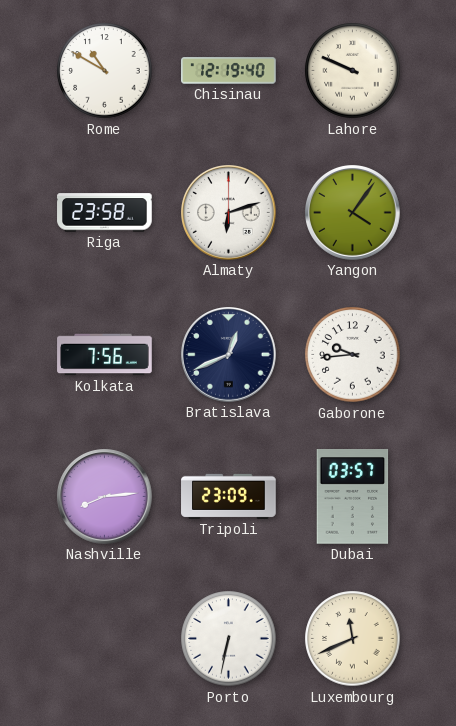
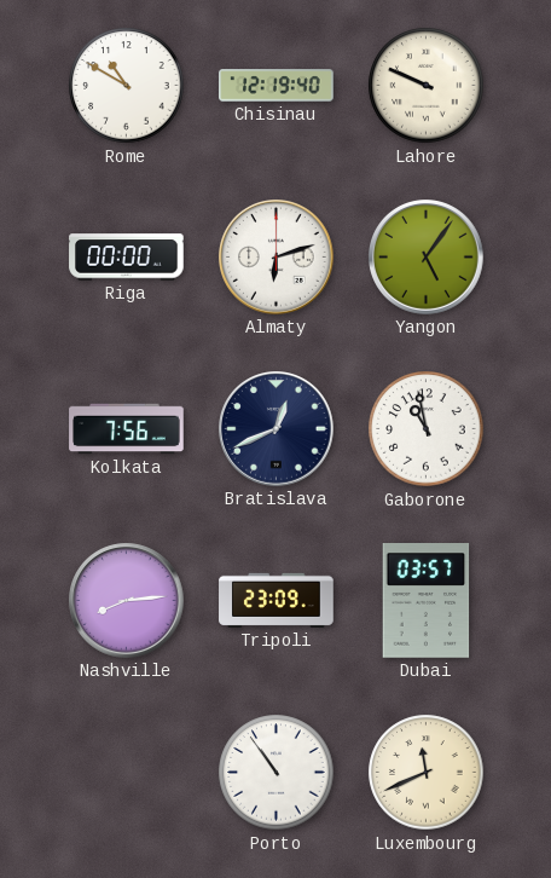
Riga: 23:58 -> 00:00
Yangon: 4:06 -> 5:06
Gaborone: 9:44 -> 10:58
Porto: 6:32 -> 10:54
